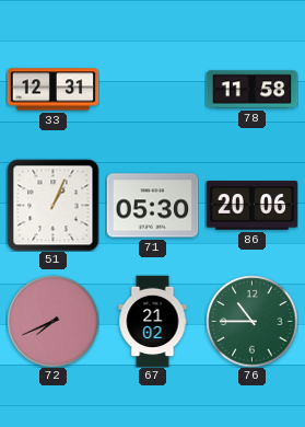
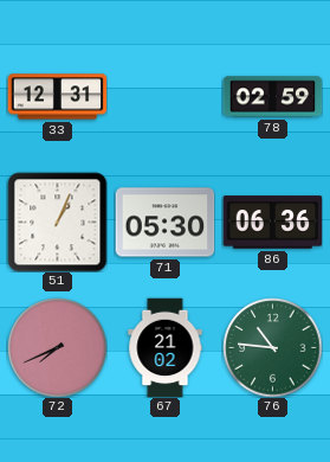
78: 11:58 -> 02:59
86: 20:06 -> 06:36
76: 10:45 -> 10:46
